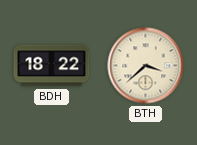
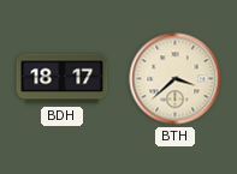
BDH: 18:22 -> 18:17
